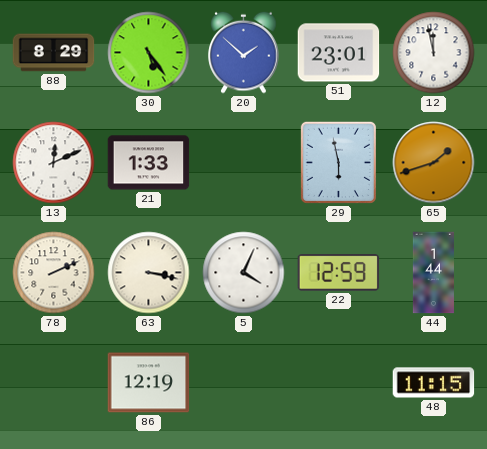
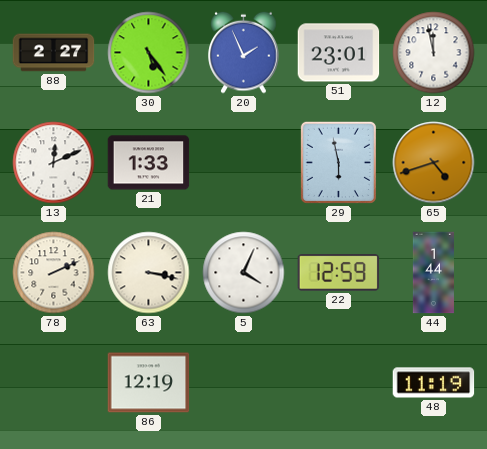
88: 8:29 -> 2:27
20: 1:52 -> 1:56
65: 1:42 -> 4:42
48: 11:15 -> 11:19
